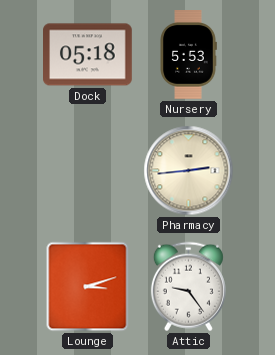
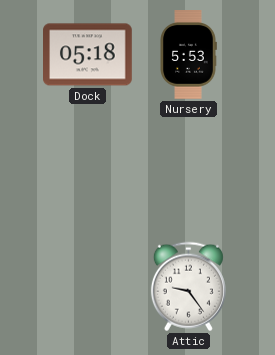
Pharmacy: 2:44 -> none
Lounge: 3:12 -> none
